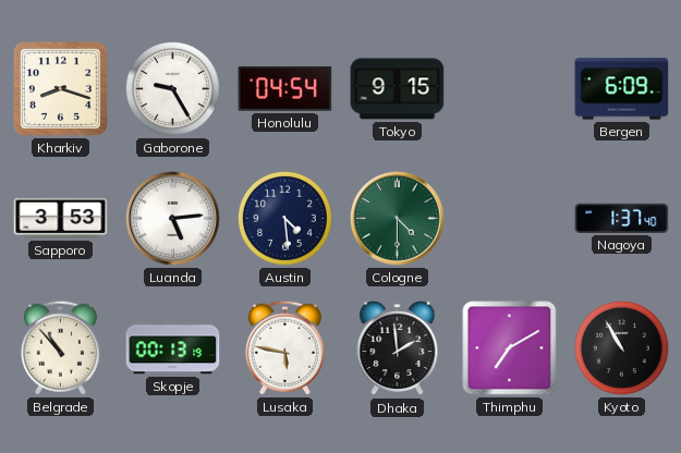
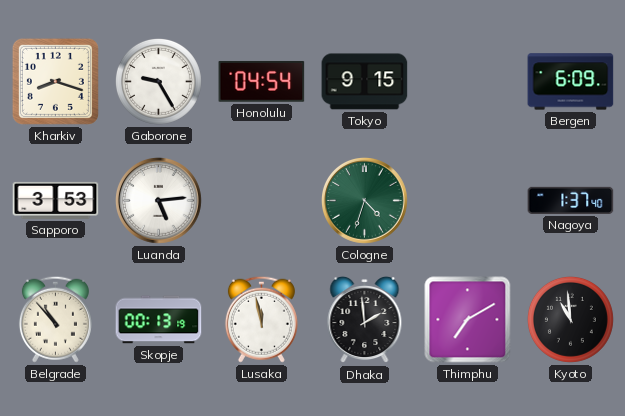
Austin: 4:29 -> none
Cologne: 4:30 -> 4:33
Lusaka: 5:47 -> 11:58
Kyoto: 10:55 -> 10:59
